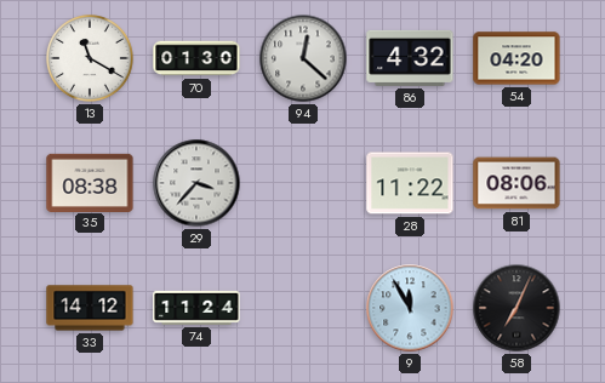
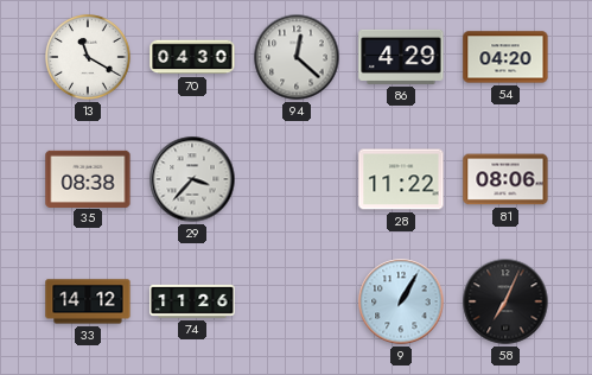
70: 01:30 -> 04:30
86: 4:32 -> 4:29
74: 11:24 -> 11:26
9: 11:55 -> 1:05
